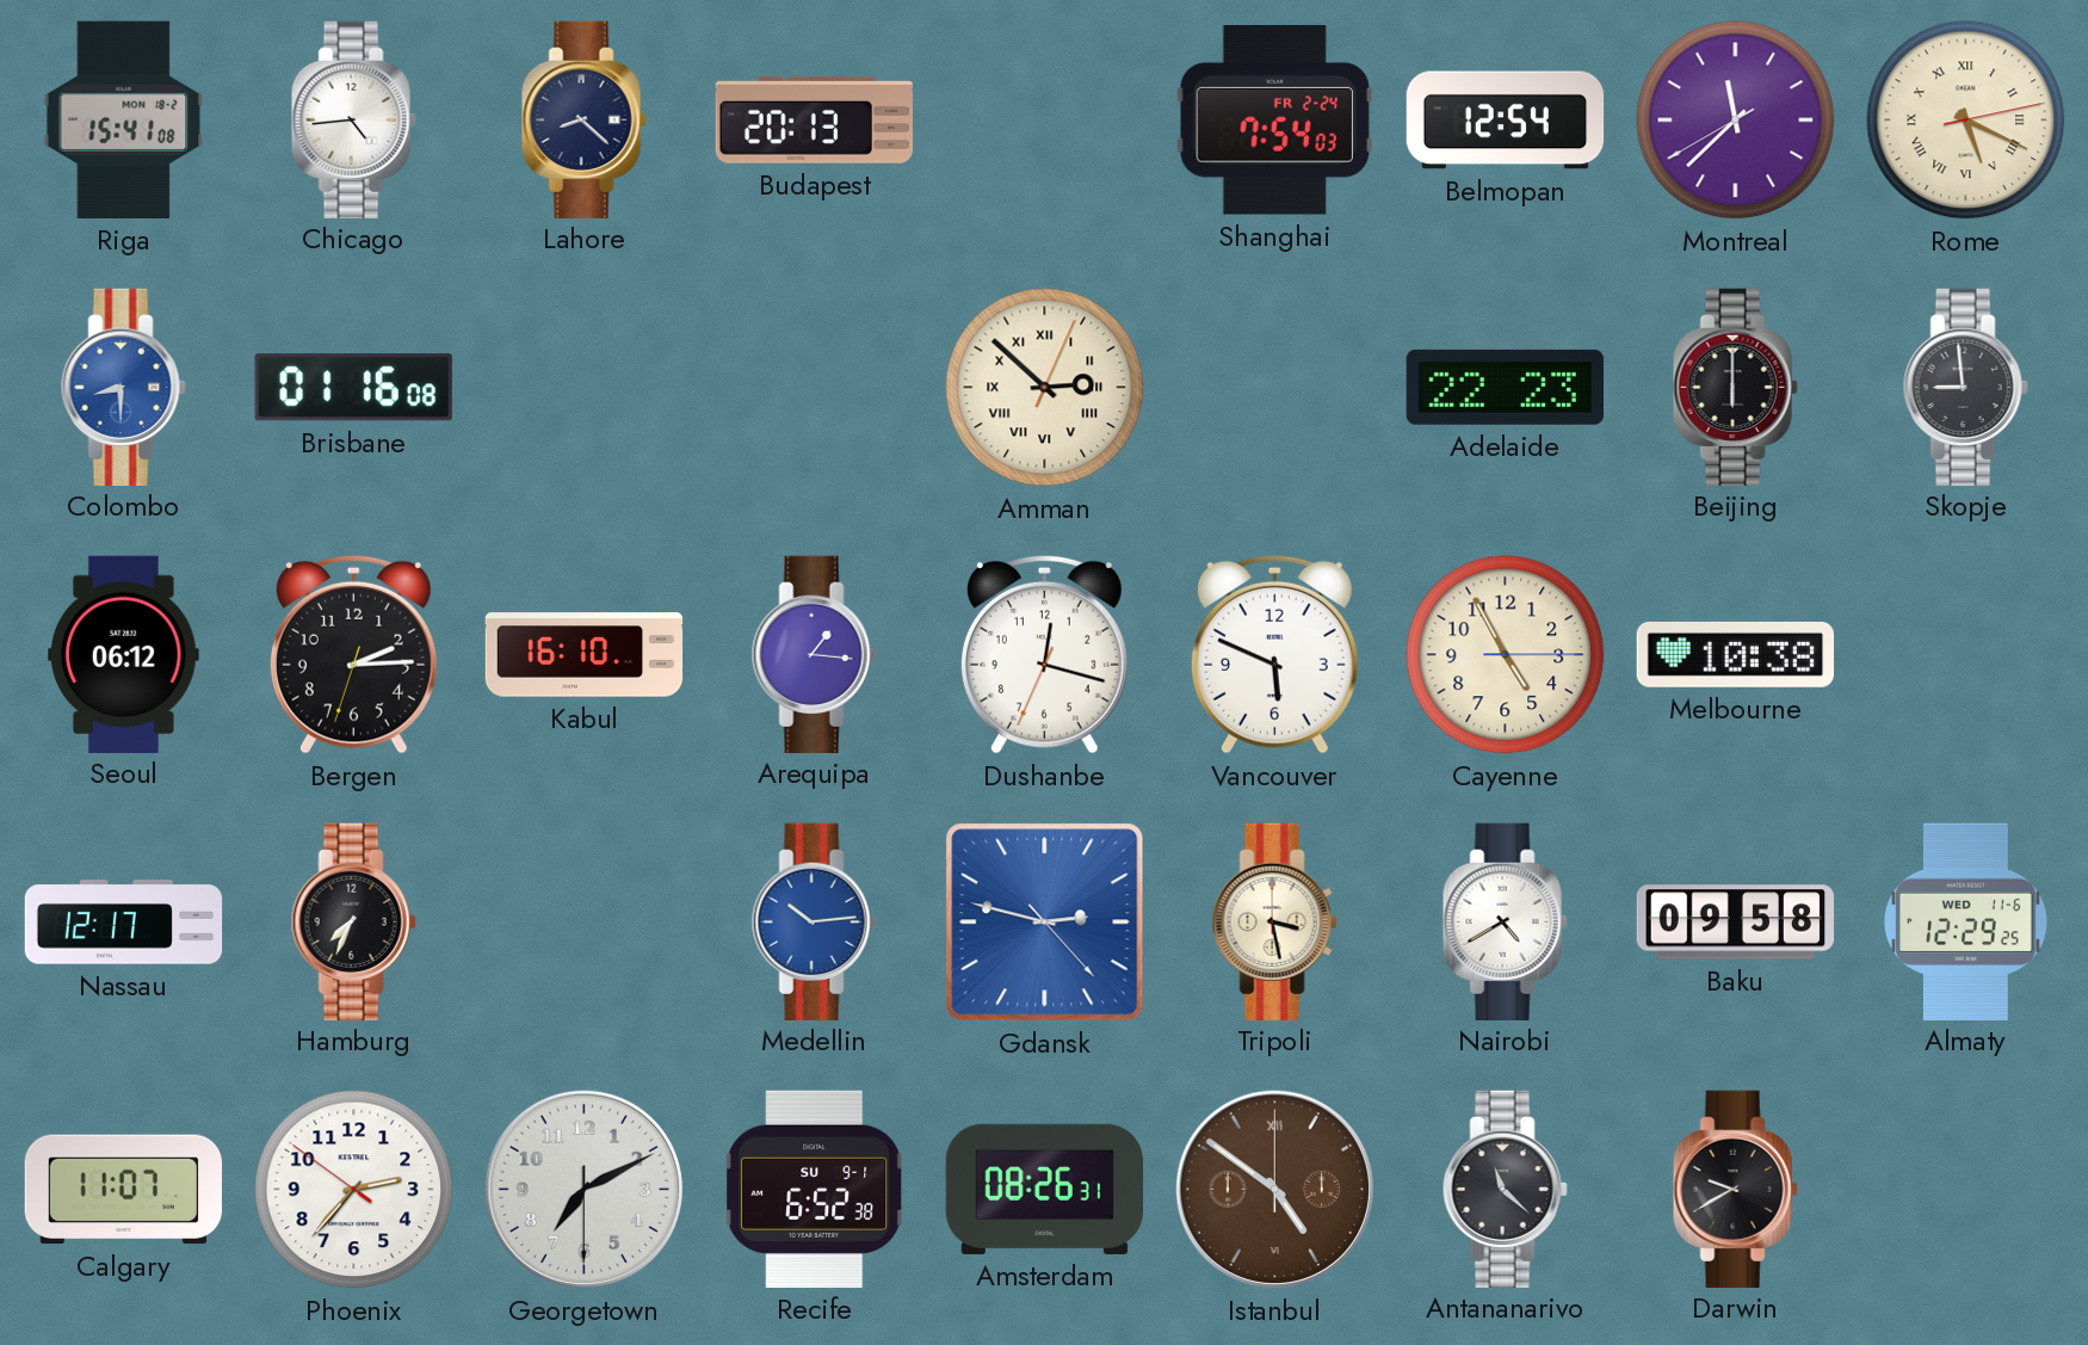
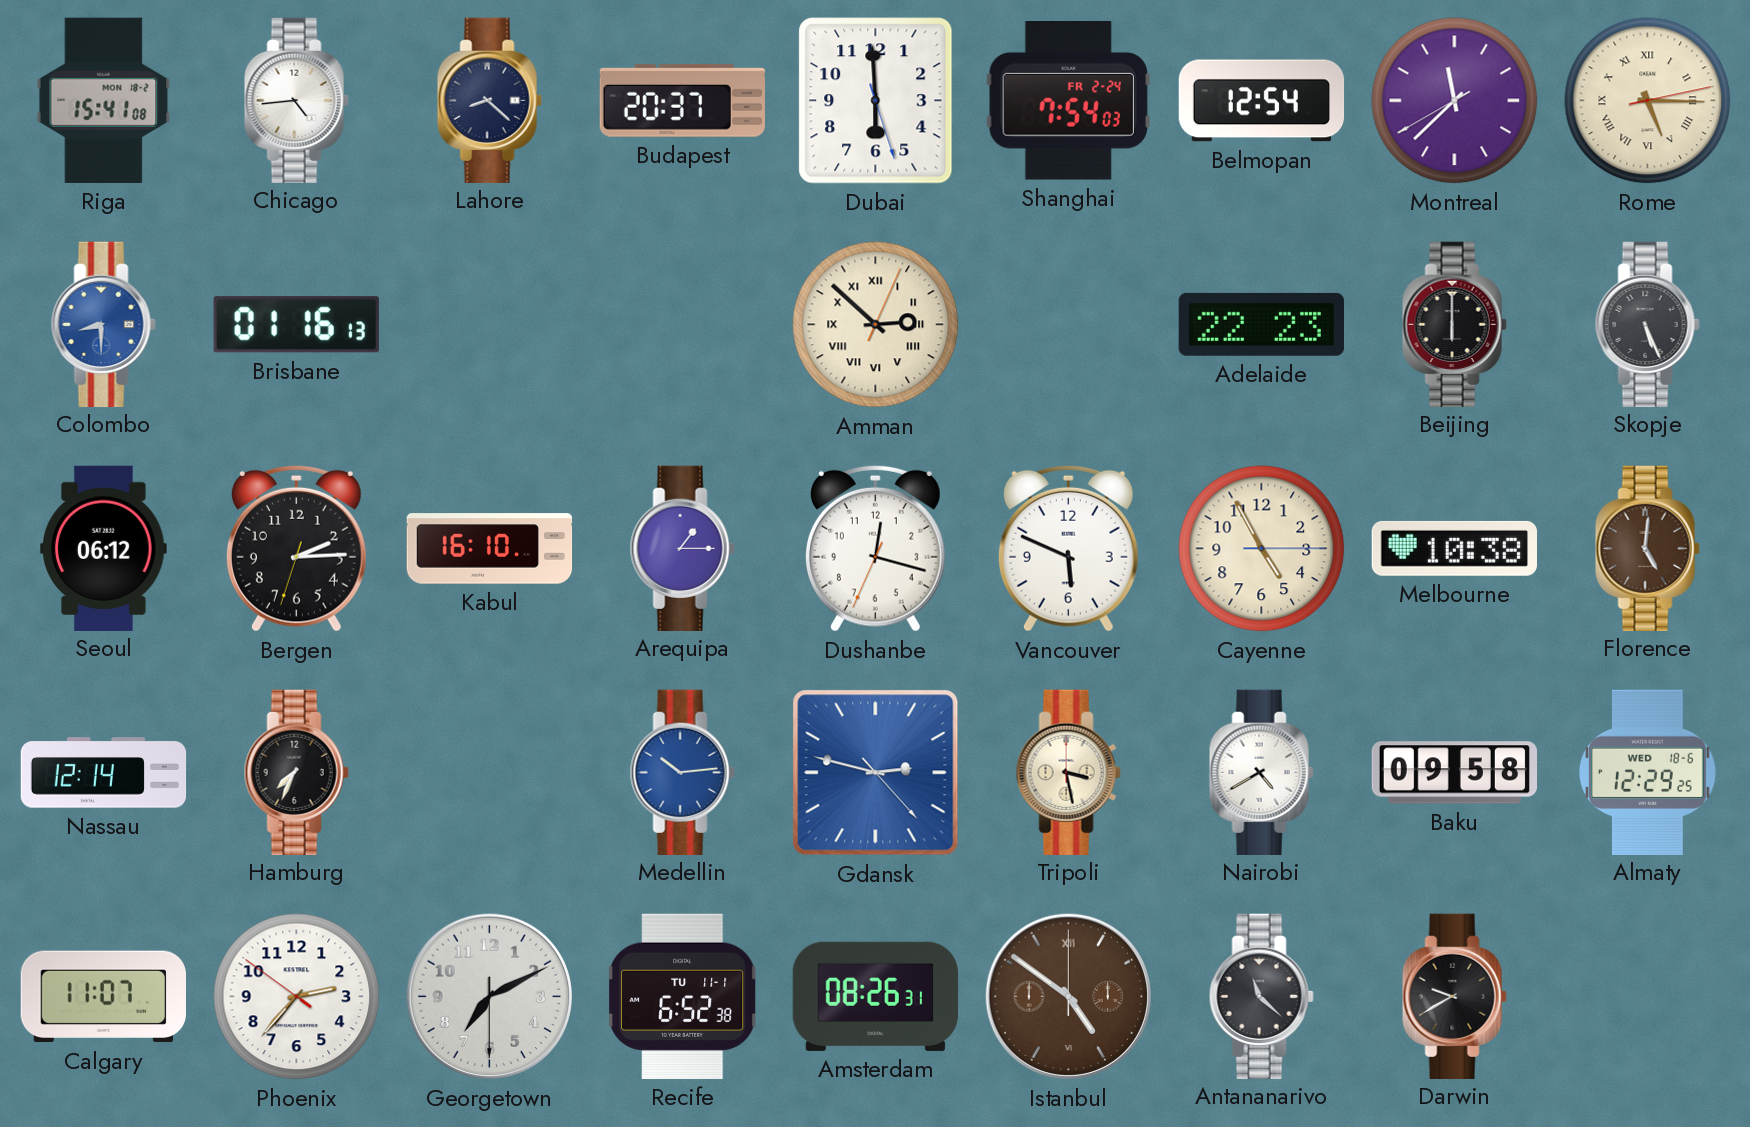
Budapest: 20:13 -> 20:37
Dubai: none -> 5:59
Rome: 5:19 -> 5:15
Brisbane: 01:16:08 -> 01:16:13
Skopje: 8:59 -> 5:26
Arequipa: 1:16 -> 1:15
Florence: none -> 5:01
Nassau: 12:17 -> 12:14
Almaty date: WED 11-6 -> WED 18-6
Recife date: SU 9-1 -> TU 11-1
